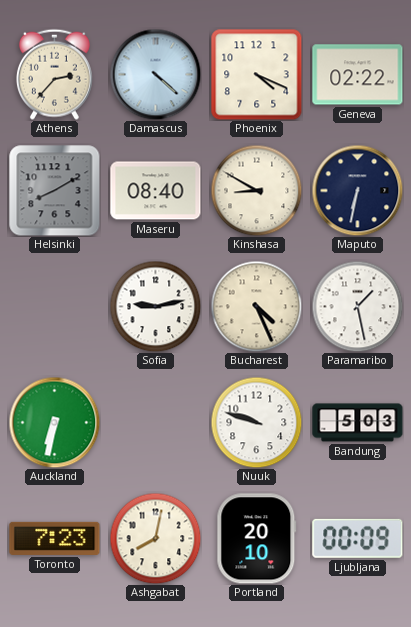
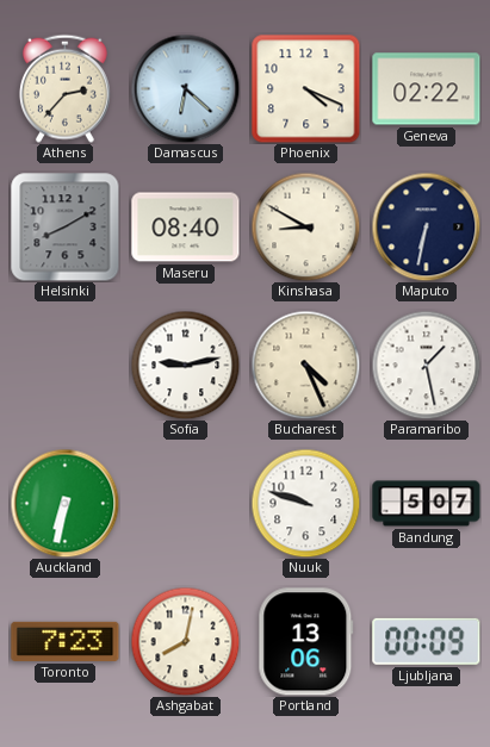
Damascus: 4:22 -> 6:22
Bandung: 5:03 -> 5:07
Portland: 20:10 -> 13:06
